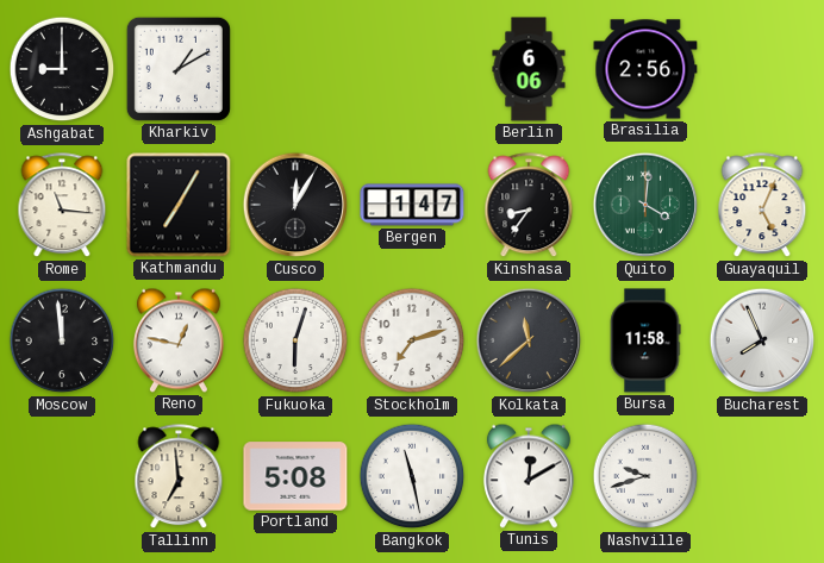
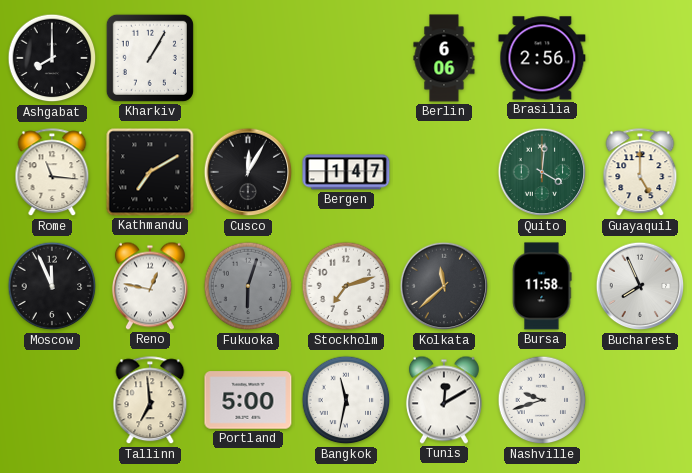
Ashgabat: 9:00 -> 8:00
Kharkiv: 1:10 -> 1:05
Kathmandu: 7:05 -> 7:10
Kinshasa: 8:36 -> none
Guayaquil: 5:04 -> 5:00
Moscow: 11:59 -> 11:56
Fukuoka dial: white -> grey
Portland: 5:08 -> 5:00
Bangkok: 11:28 -> 11:32
